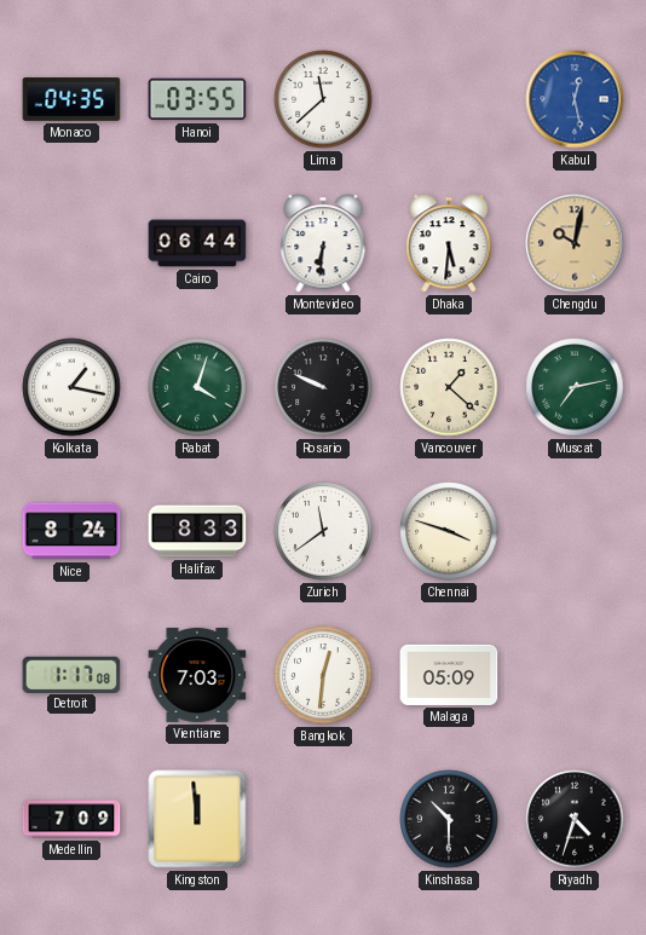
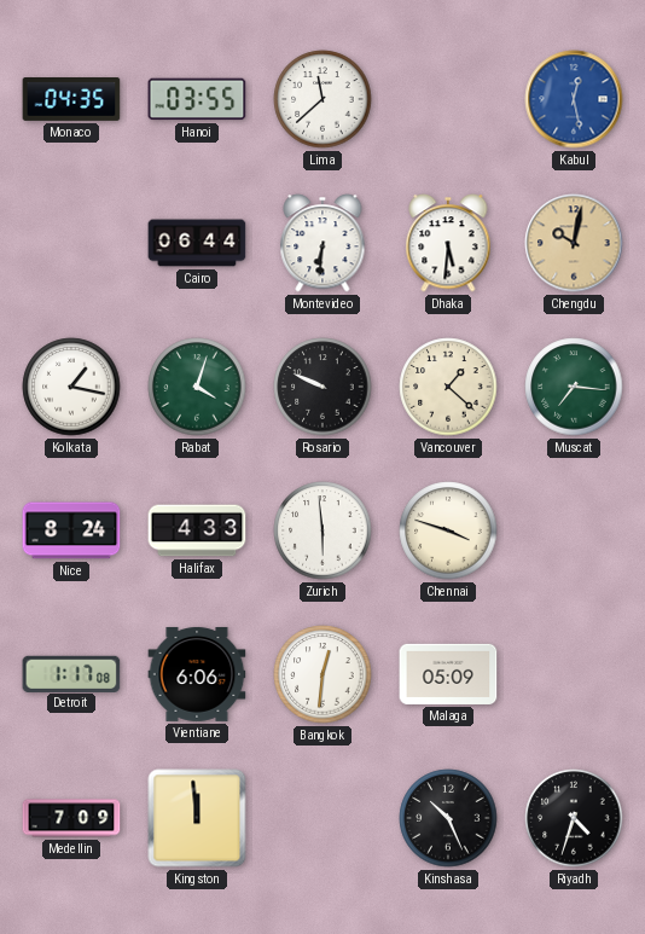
Muscat: 7:13 -> 7:16
Halifax: 8:33 -> 4:33
Zurich: 11:39 -> 5:59
Vientiane: 7:03 -> 6:06
Kinshasa: 10:30 -> 10:26
